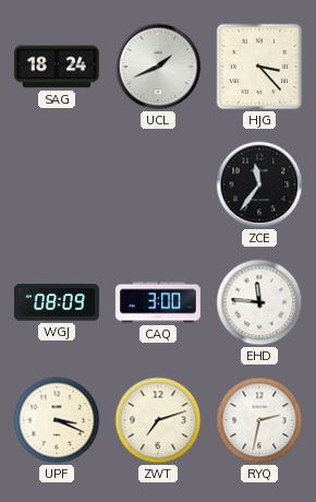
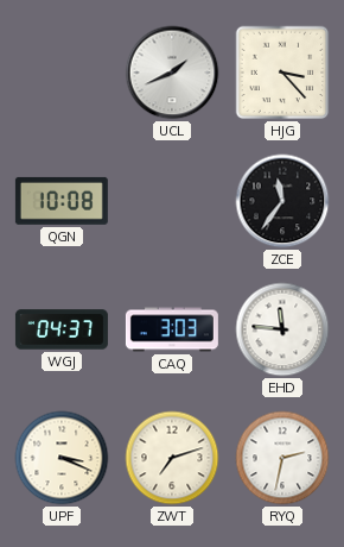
SAG: 18:24 -> none
QGN: none -> 10:08
WGJ: 08:09 -> 04:37
CAQ: 3:00 -> 3:03
